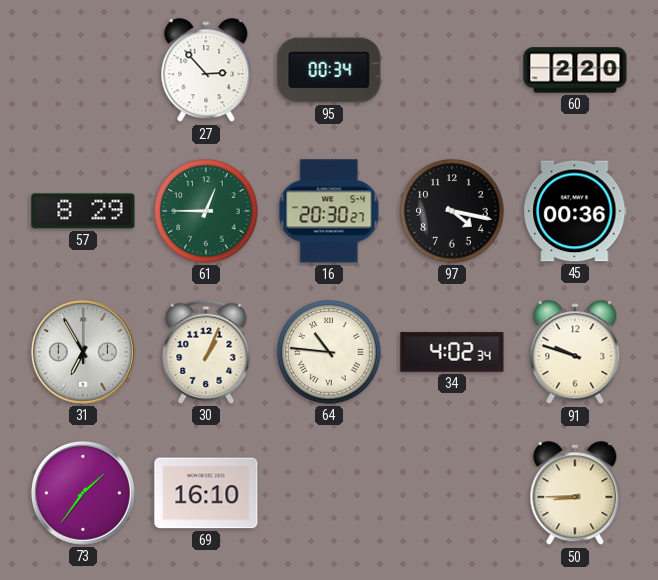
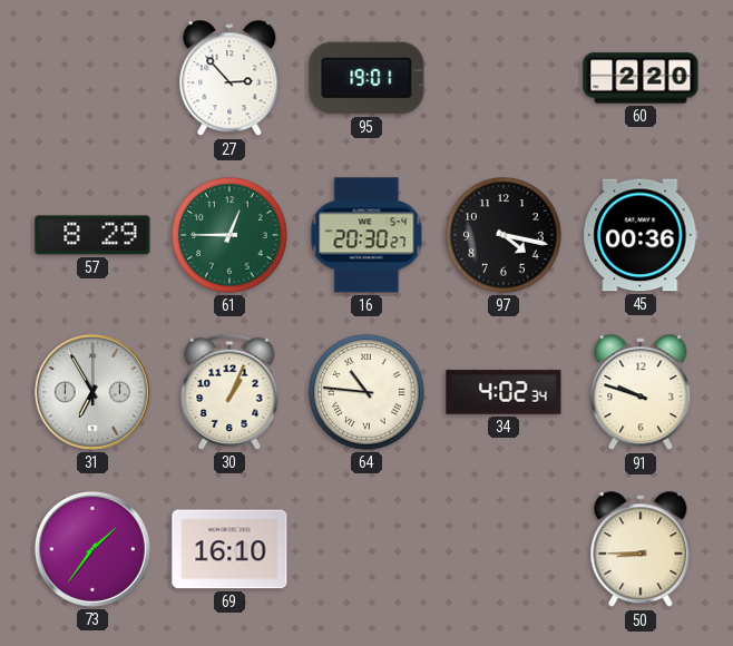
95: 00:34 -> 19:01
